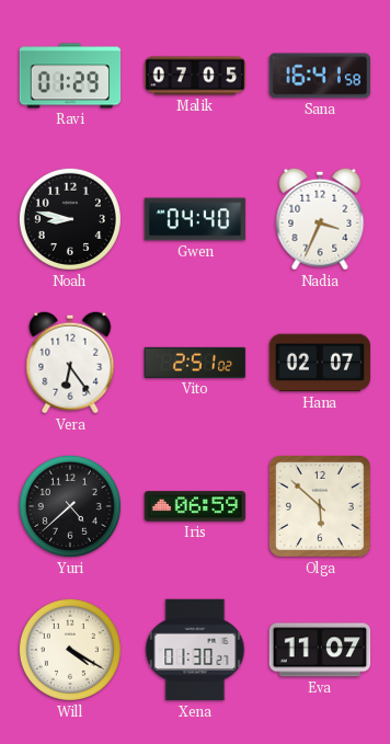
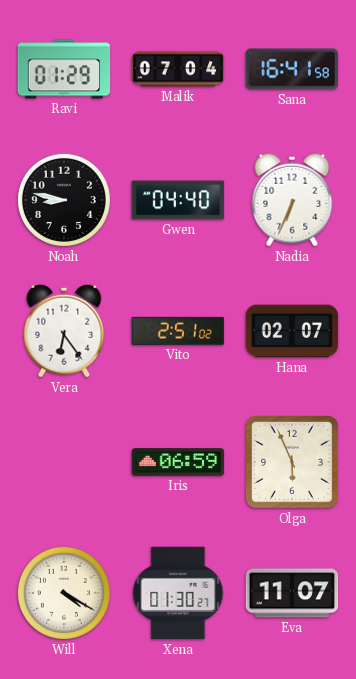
Malik: 07:05 -> 07:04
Nadia: 3:34 -> 6:34
Yuri: 4:38 -> none
Olga: 5:52 -> 5:56
